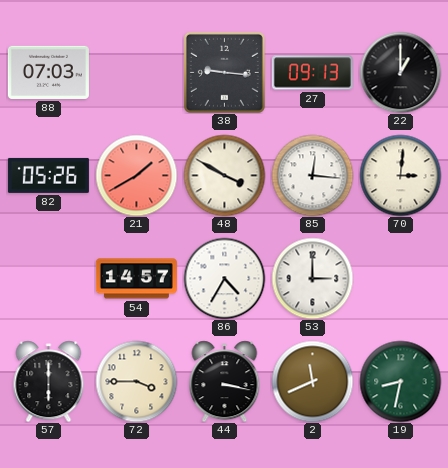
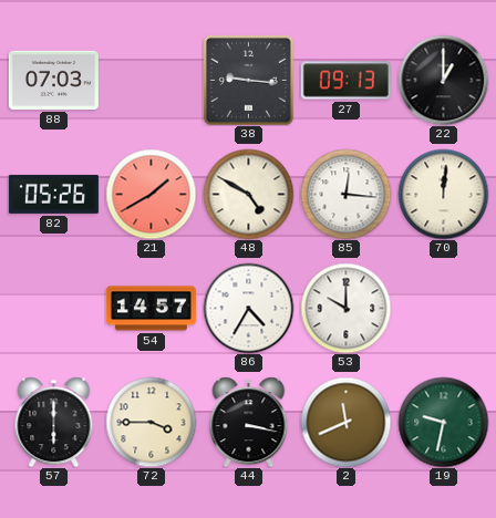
48: 3:50 -> 4:50
70: 3:01 -> 12:01
53: 3:00 -> 10:00
19: 8:32 -> 9:32
